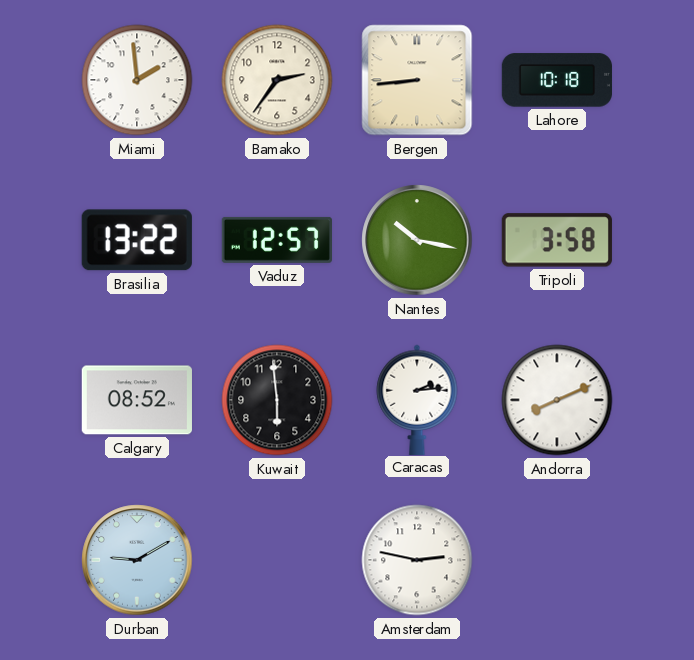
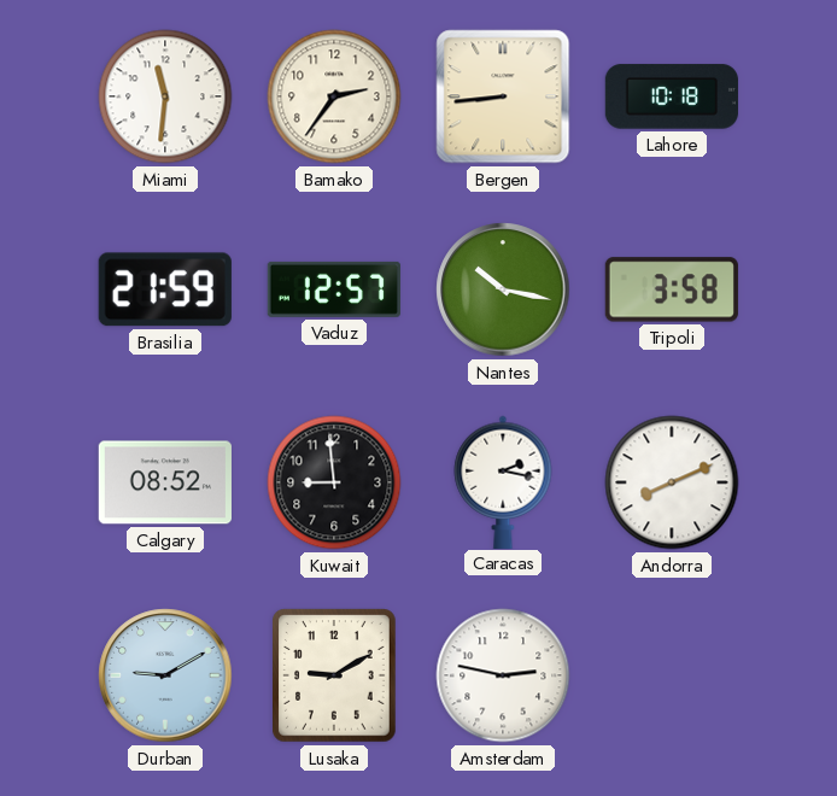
Miami: 1:59 -> 11:31
Brasilia: 13:22 -> 21:59
Kuwait: 5:59 -> 8:59
Caracas: 2:14 -> 2:17
Lusaka: none -> 9:10
